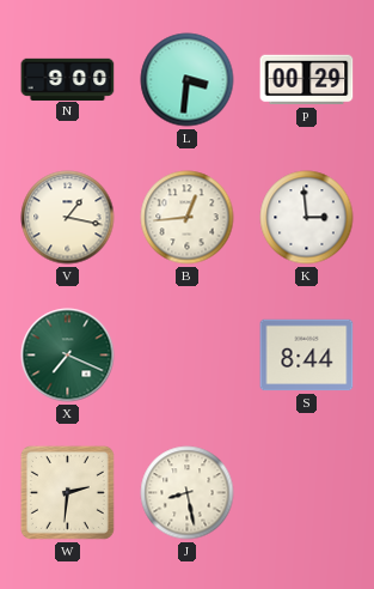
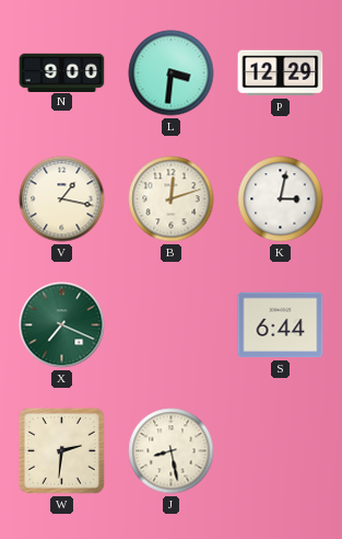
P: 00:29 -> 12:29
B: 12:44 -> 12:12
K: 2:59 -> 3:02
S: 8:44 -> 6:44
